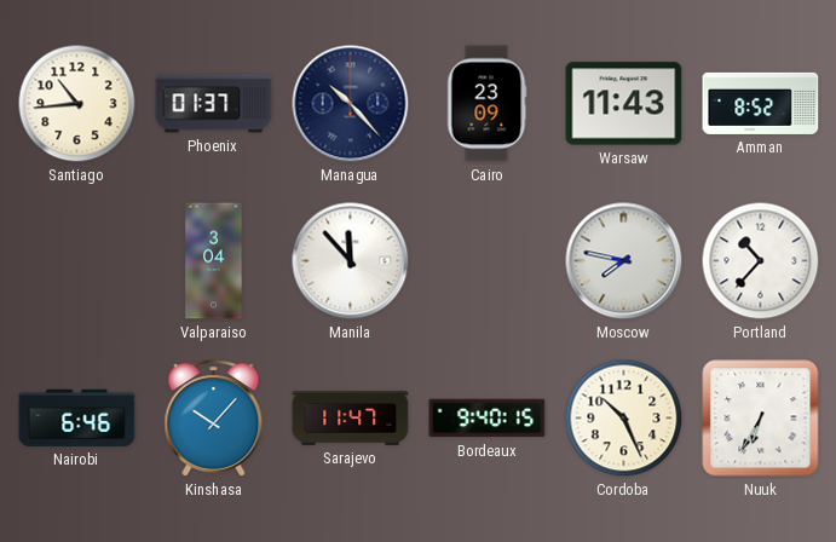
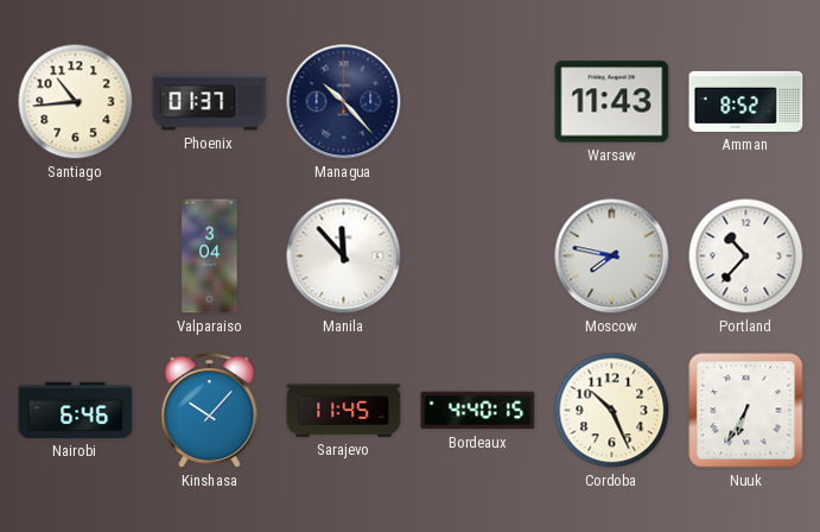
Cairo: 23:09 -> none
Sarajevo: 11:47 -> 11:45
Bordeaux: 9:40 -> 4:40
